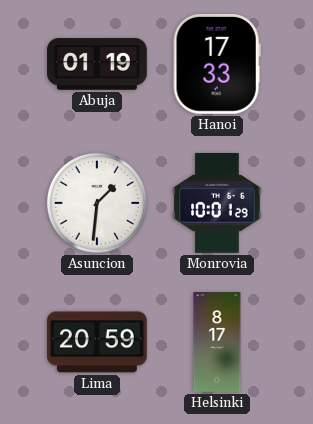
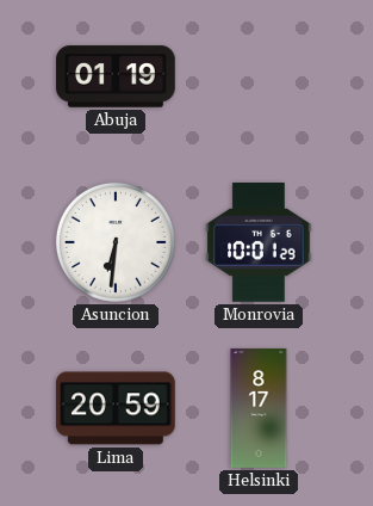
Hanoi: 17:33 -> none
Asuncion: 1:31 -> 6:31
